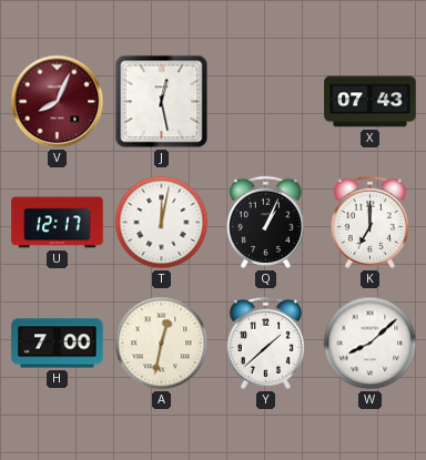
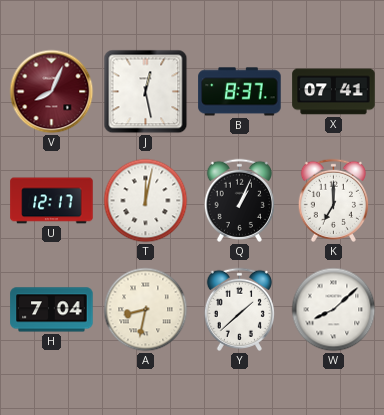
B: none -> 8:37
X: 07:43 -> 07:41
H: 7:00 -> 7:04
A: 12:32 -> 8:32
